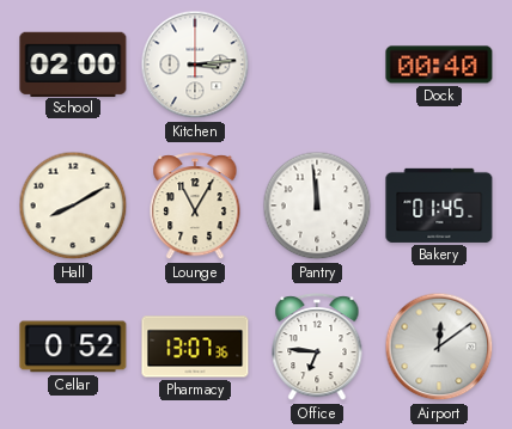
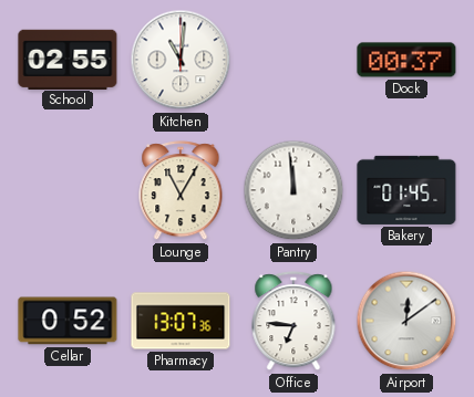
School: 02:00 -> 02:55
Kitchen: 3:14 -> 11:01
Dock: 00:40 -> 00:37
Hall: 8:10 -> none
